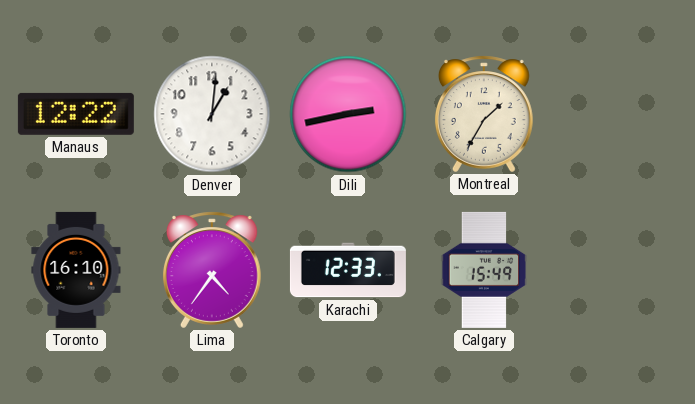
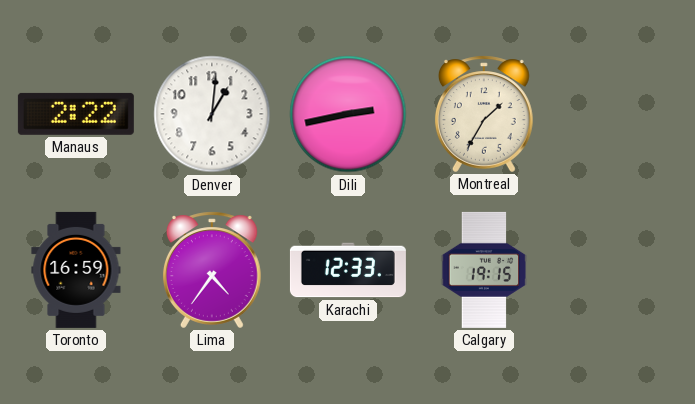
Manaus: 12:22 -> 2:22
Toronto: 16:10 -> 16:59
Calgary: 15:49 -> 19:15
